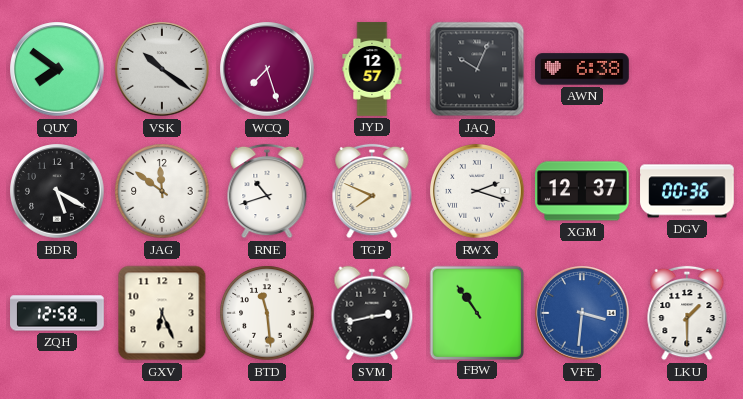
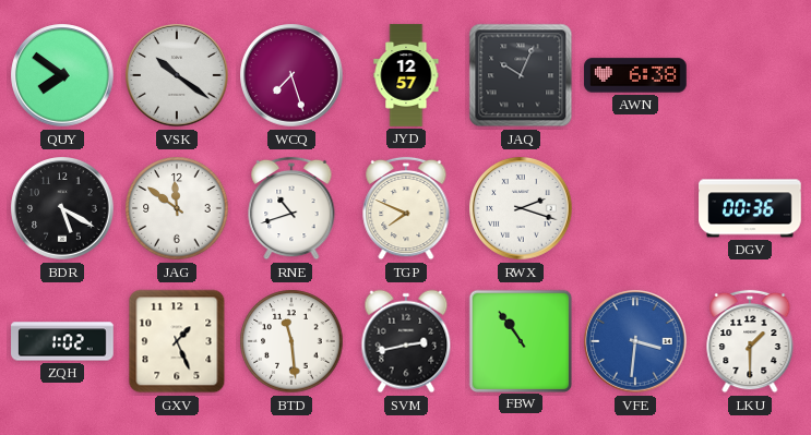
XGM: 12:37 -> none
ZQH: 12:58 -> 1:02
GXV: 6:26 -> 1:26
